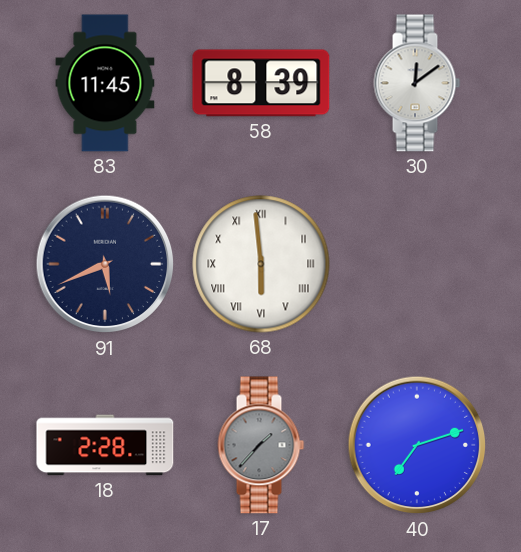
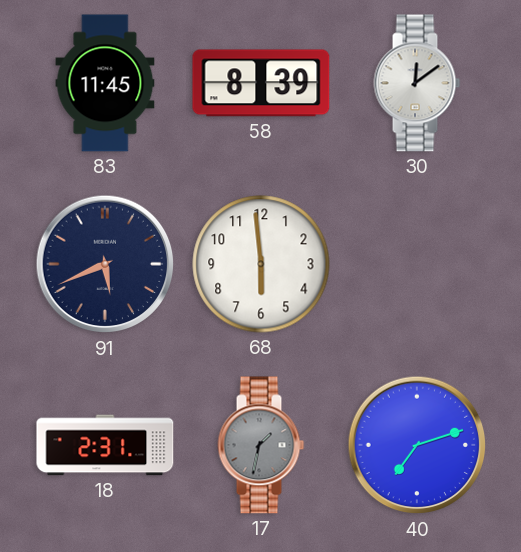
68 numerals: Roman -> Arabic
18: 2:28 -> 2:31
17: 1:37 -> 1:32
